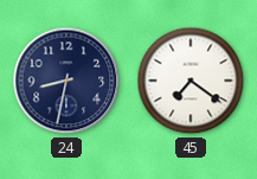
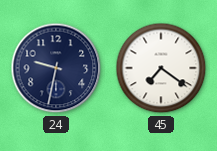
24: 8:32 -> 9:32
